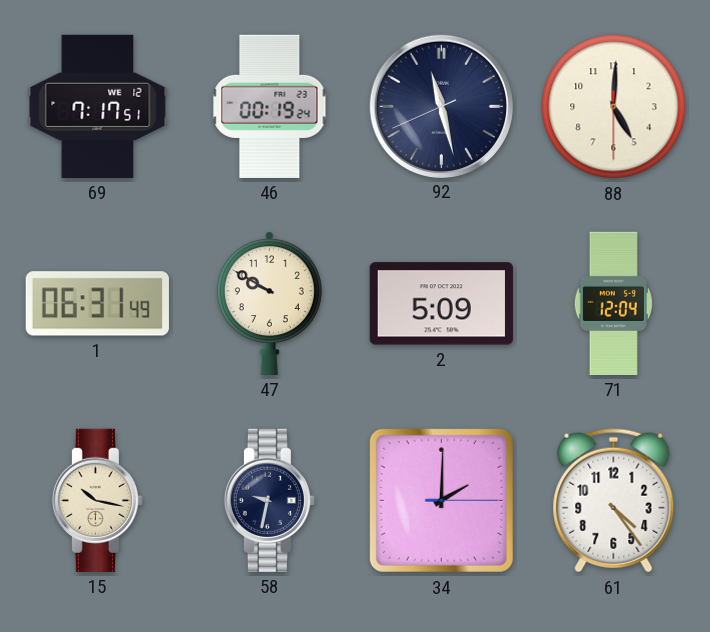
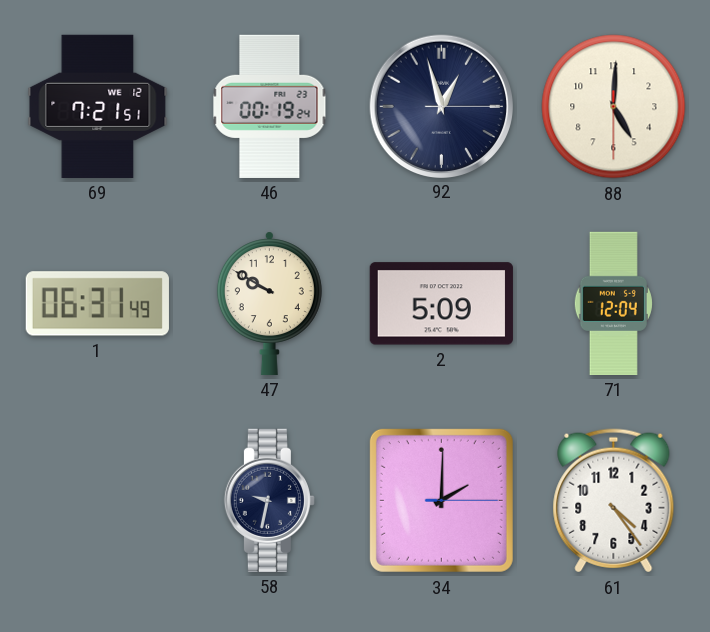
69: 7:17 -> 7:21
92: 11:27 -> 12:57
15: 10:17 -> none
